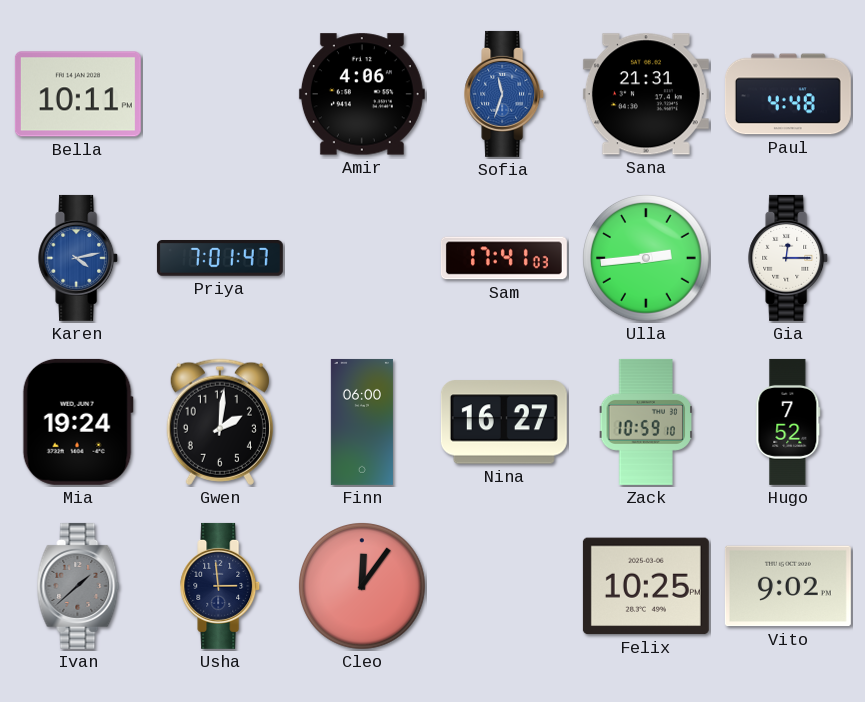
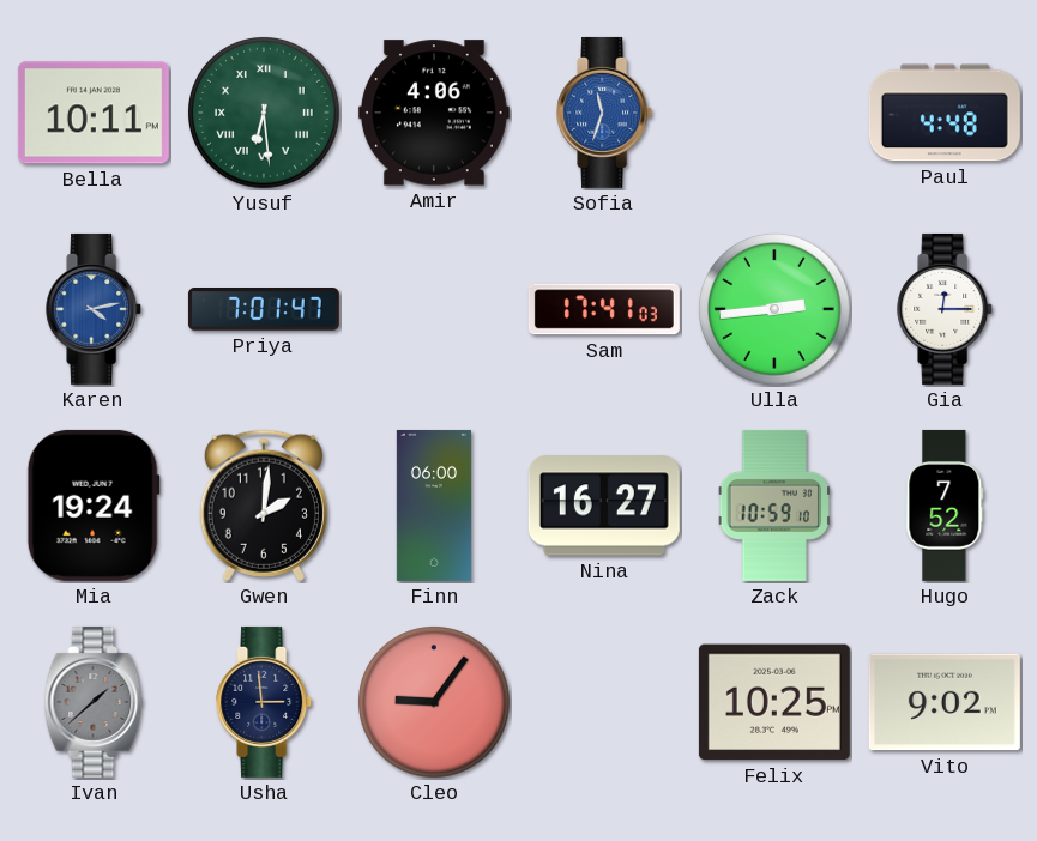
Yusuf: none -> 6:29
Sana: 21:31 -> none
Cleo: 12:06 -> 9:06
